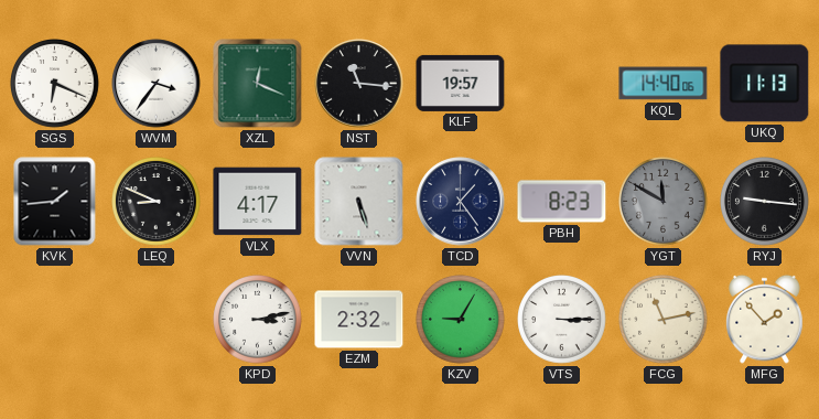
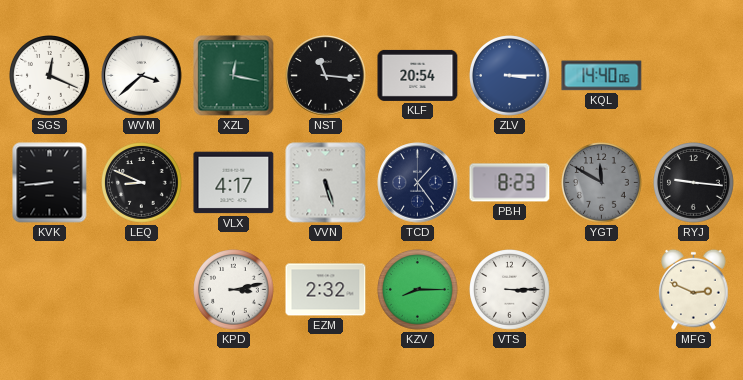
SGS: 6:19 -> 12:19
WVM: 3:36 -> 3:38
XZL: 12:19 -> 12:17
KLF: 19:57 -> 20:54
ZLV: none -> 3:15
UKQ: 11:13 -> none
KVK: 1:44 -> 8:44
KZV: 9:05 -> 8:15
FCG: 11:13 -> none
MFG: 1:53 -> 2:49
